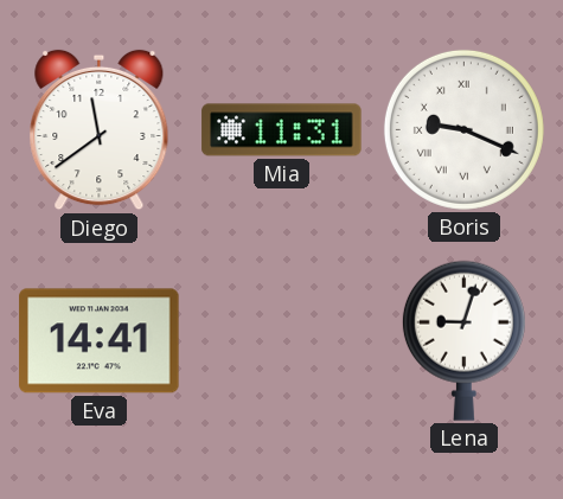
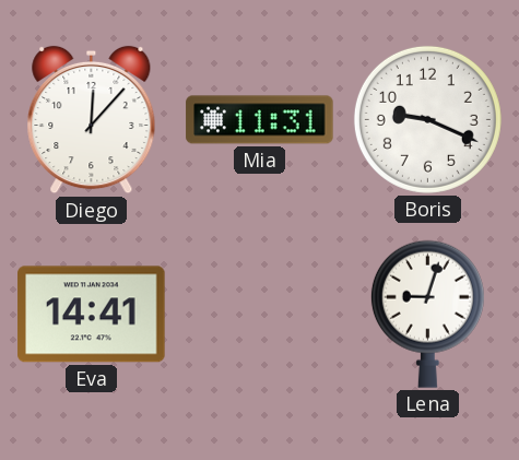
Diego: 11:39 -> 12:07
Boris numerals: Roman -> Arabic
